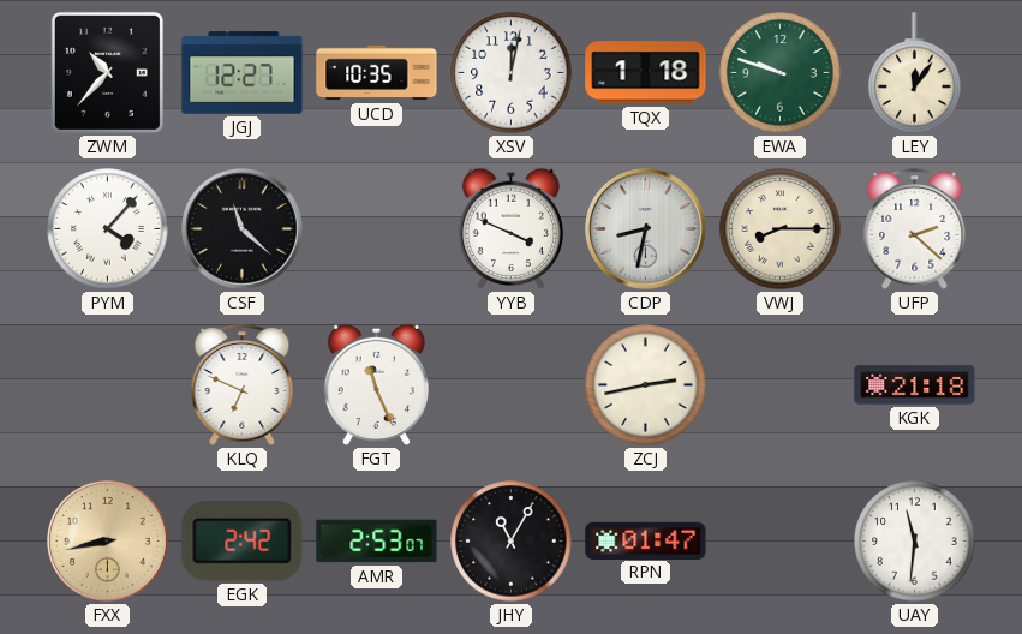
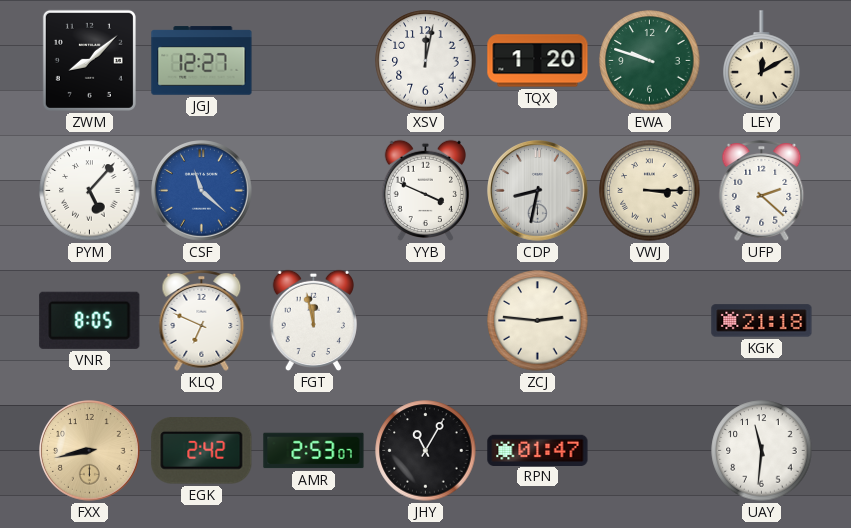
ZWM: 10:37 -> 8:08
UCD: 10:35 -> none
TQX: 1:18 -> 1:20
LEY: 12:06 -> 12:10
PYM: 4:07 -> 5:07
CSF dial: black -> blue
VWJ: 8:15 -> 3:15
VNR: none -> 8:05
FGT: 11:26 -> 11:58
ZCJ: 2:43 -> 2:46
